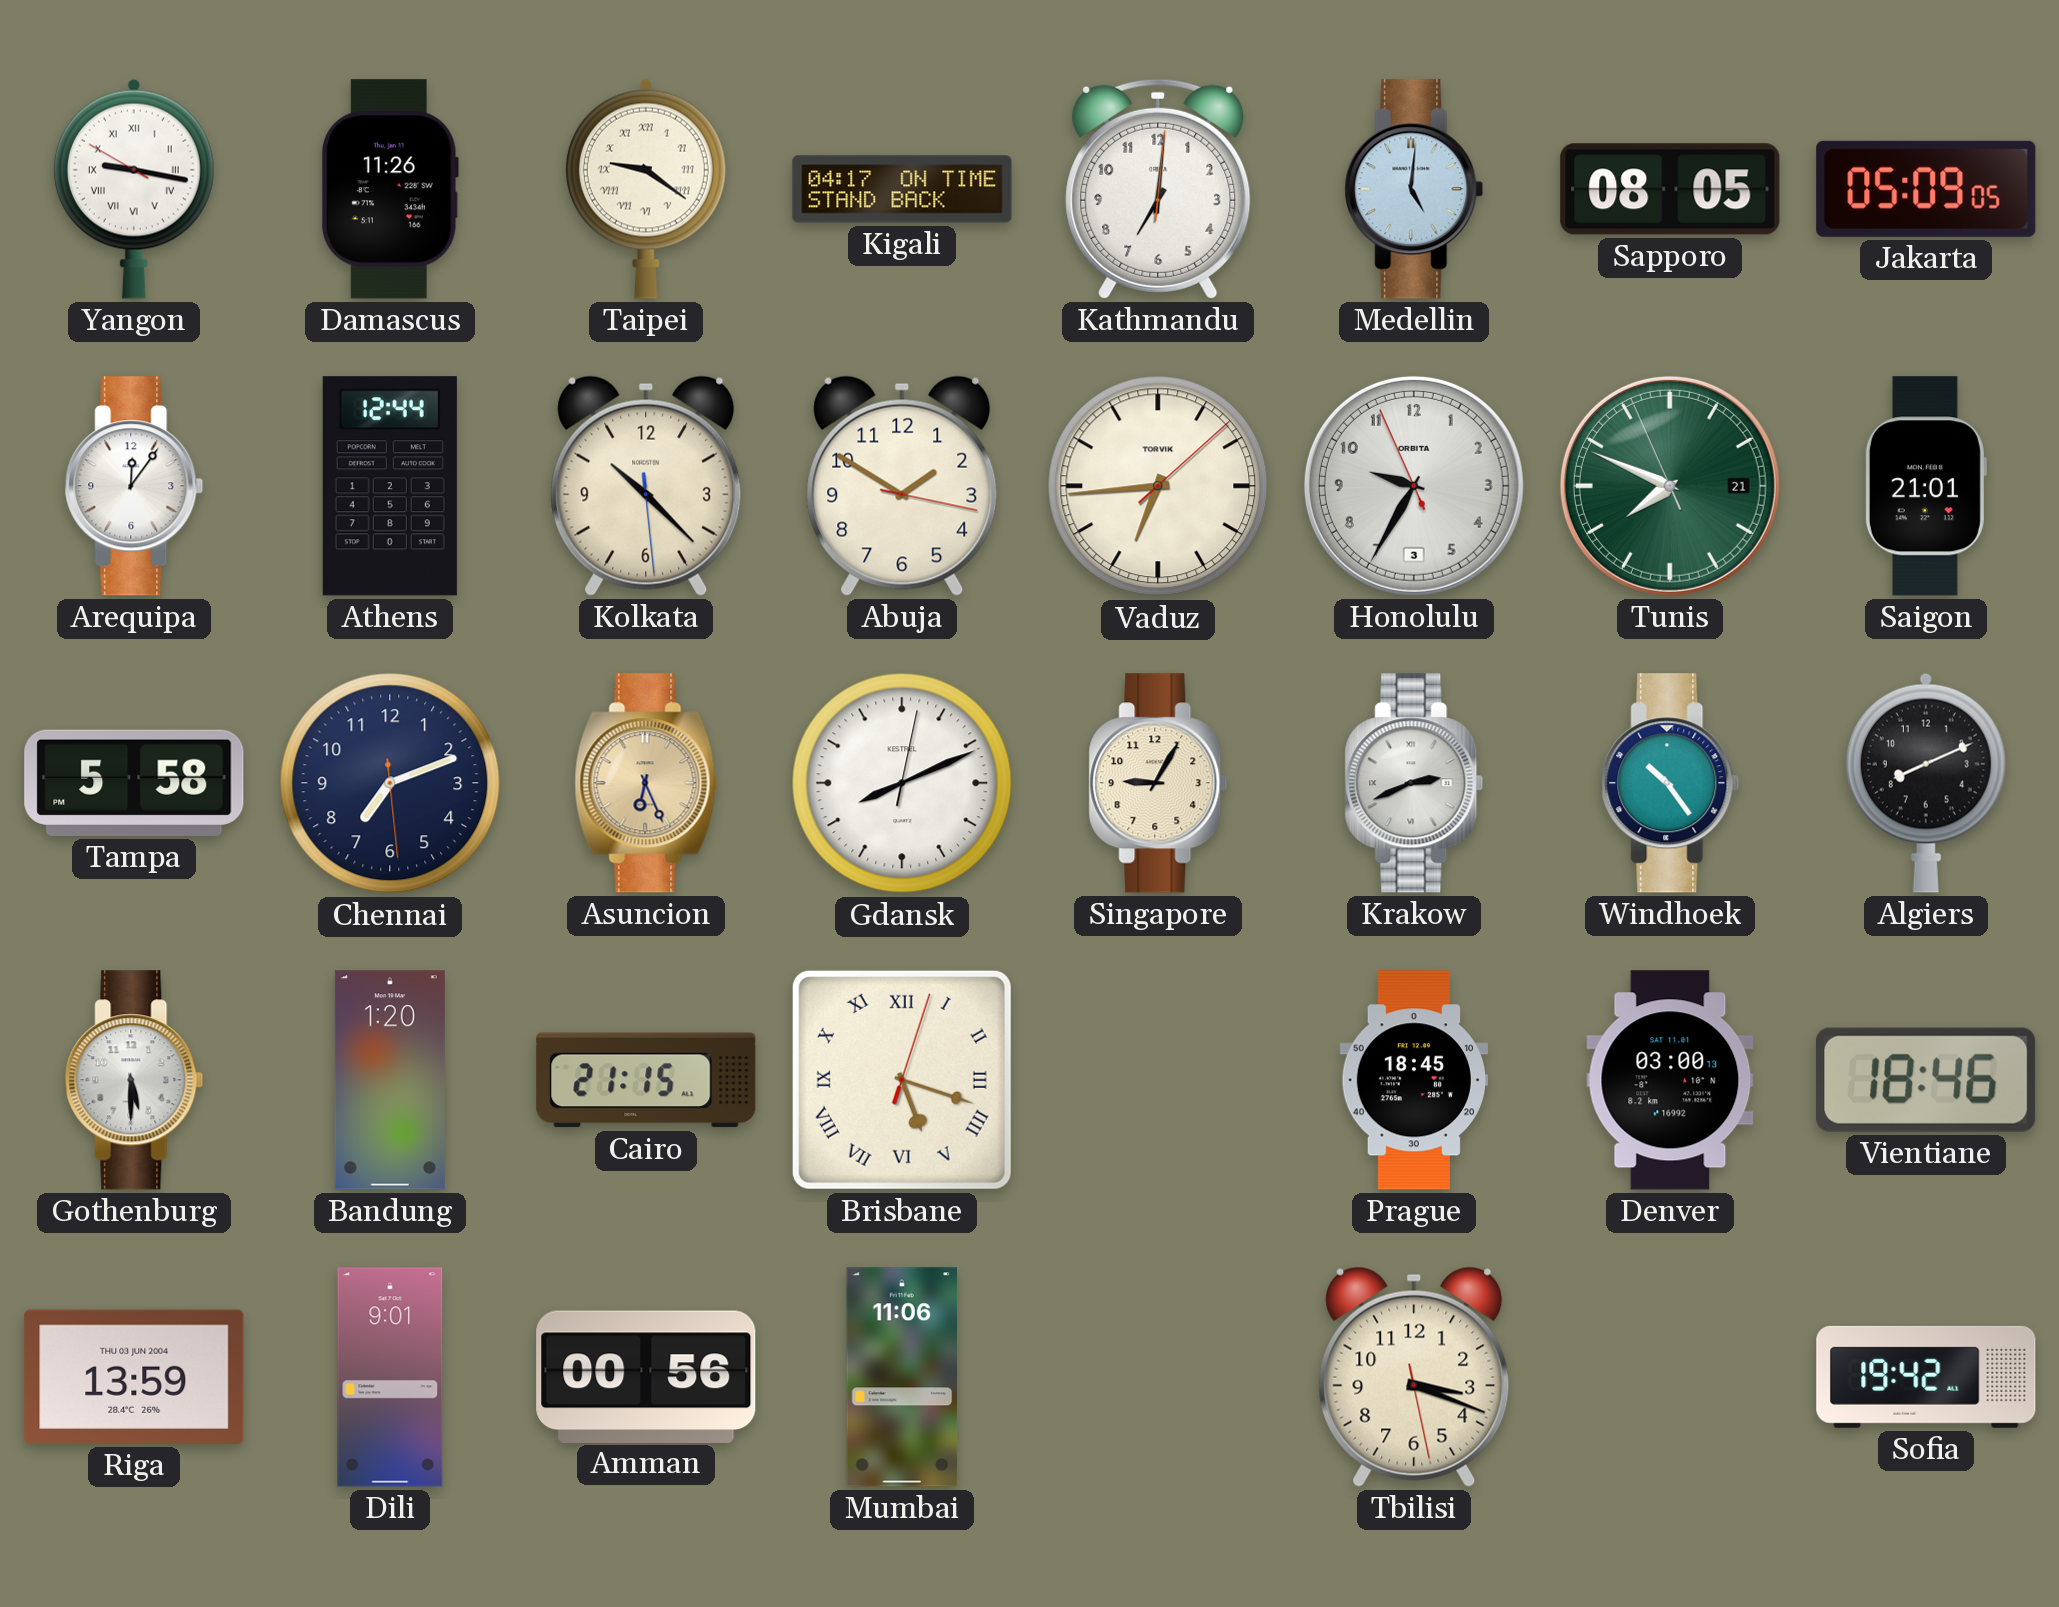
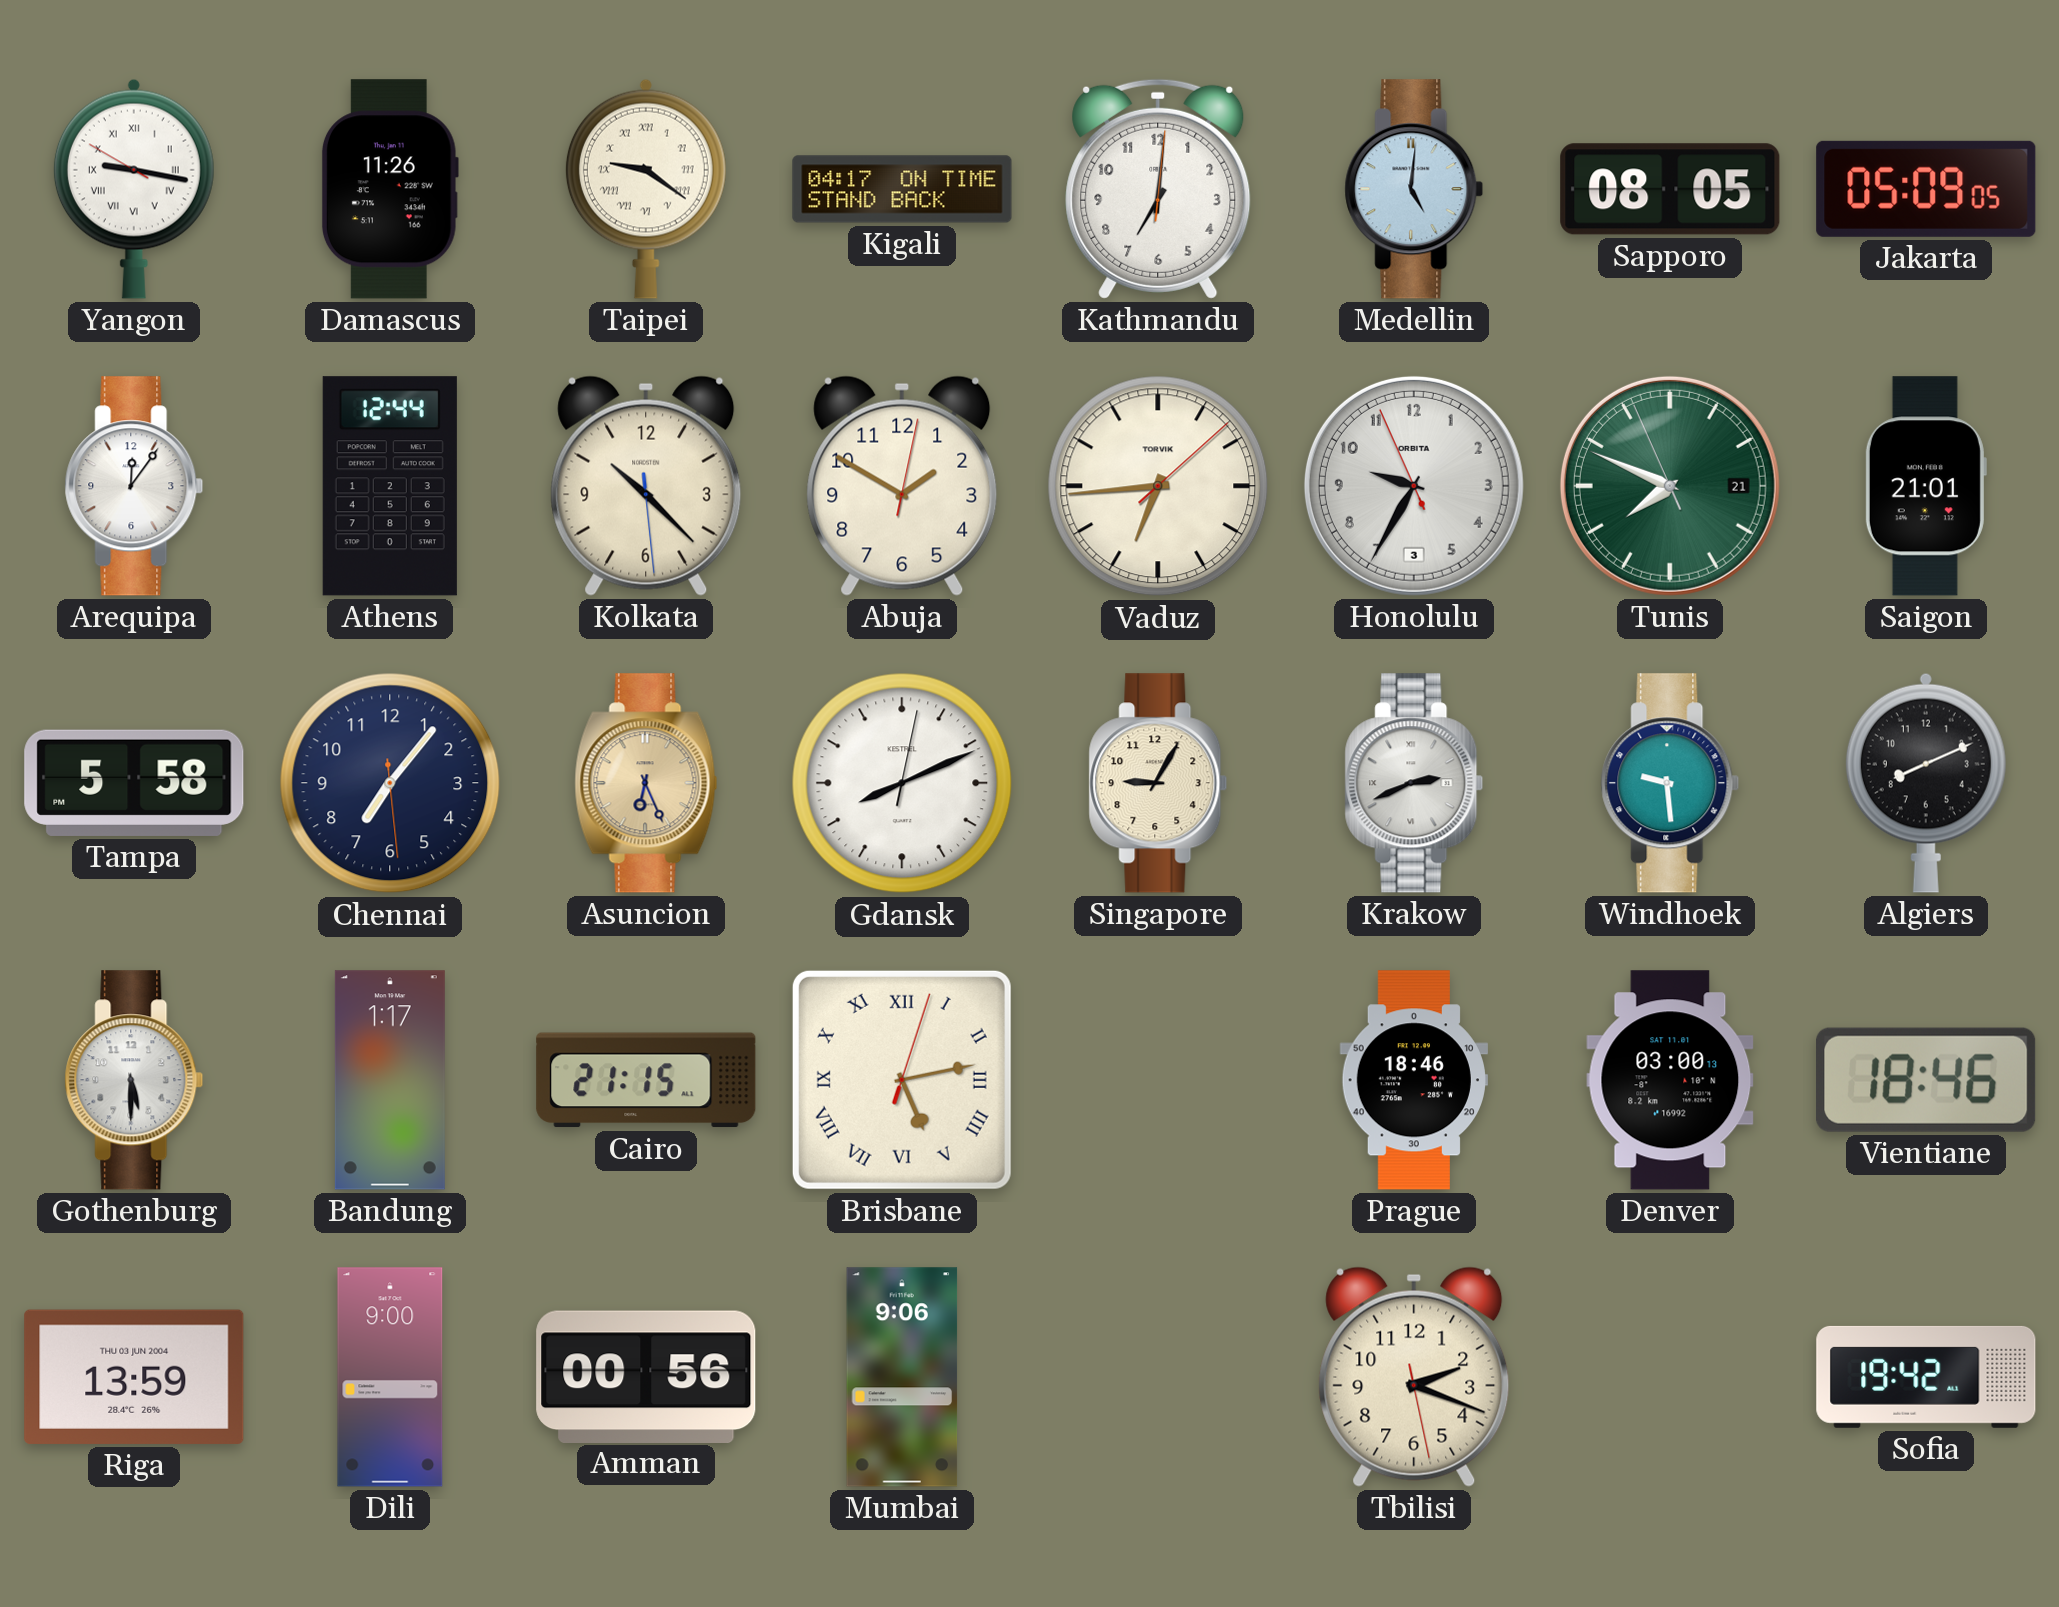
Abuja: 1:50:17 -> 1:50:02
Chennai: 7:11 -> 7:06
Windhoek: 10:24 -> 9:29
Bandung: 1:20 -> 1:17
Brisbane: 5:18 -> 5:13
Prague: 18:45 -> 18:46
Dili: 9:01 -> 9:00
Mumbai: 11:06 -> 9:06
Tbilisi: 3:18 -> 2:18
